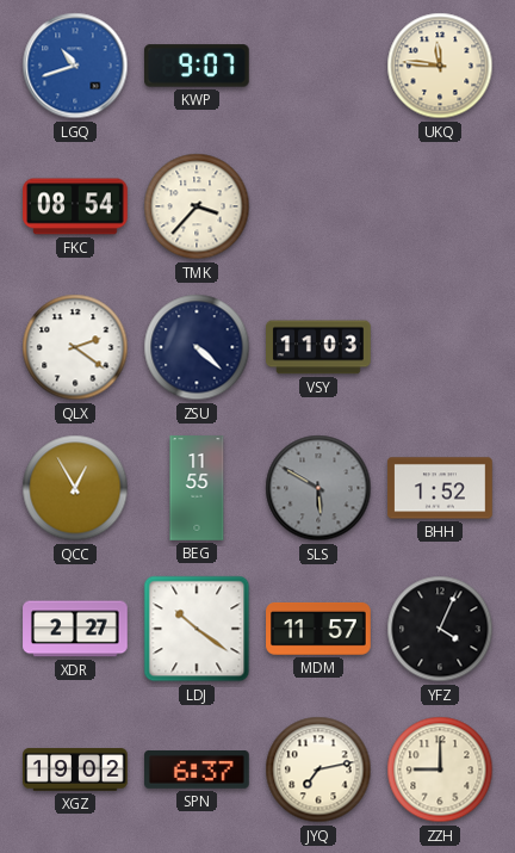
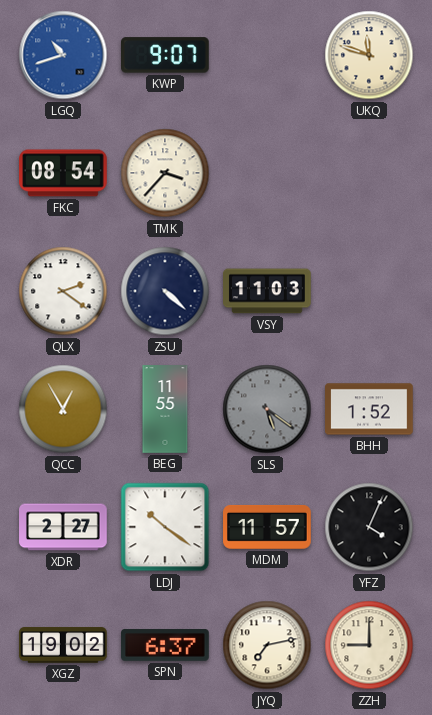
UKQ: 11:46 -> 11:48
SLS: 5:50 -> 5:21
